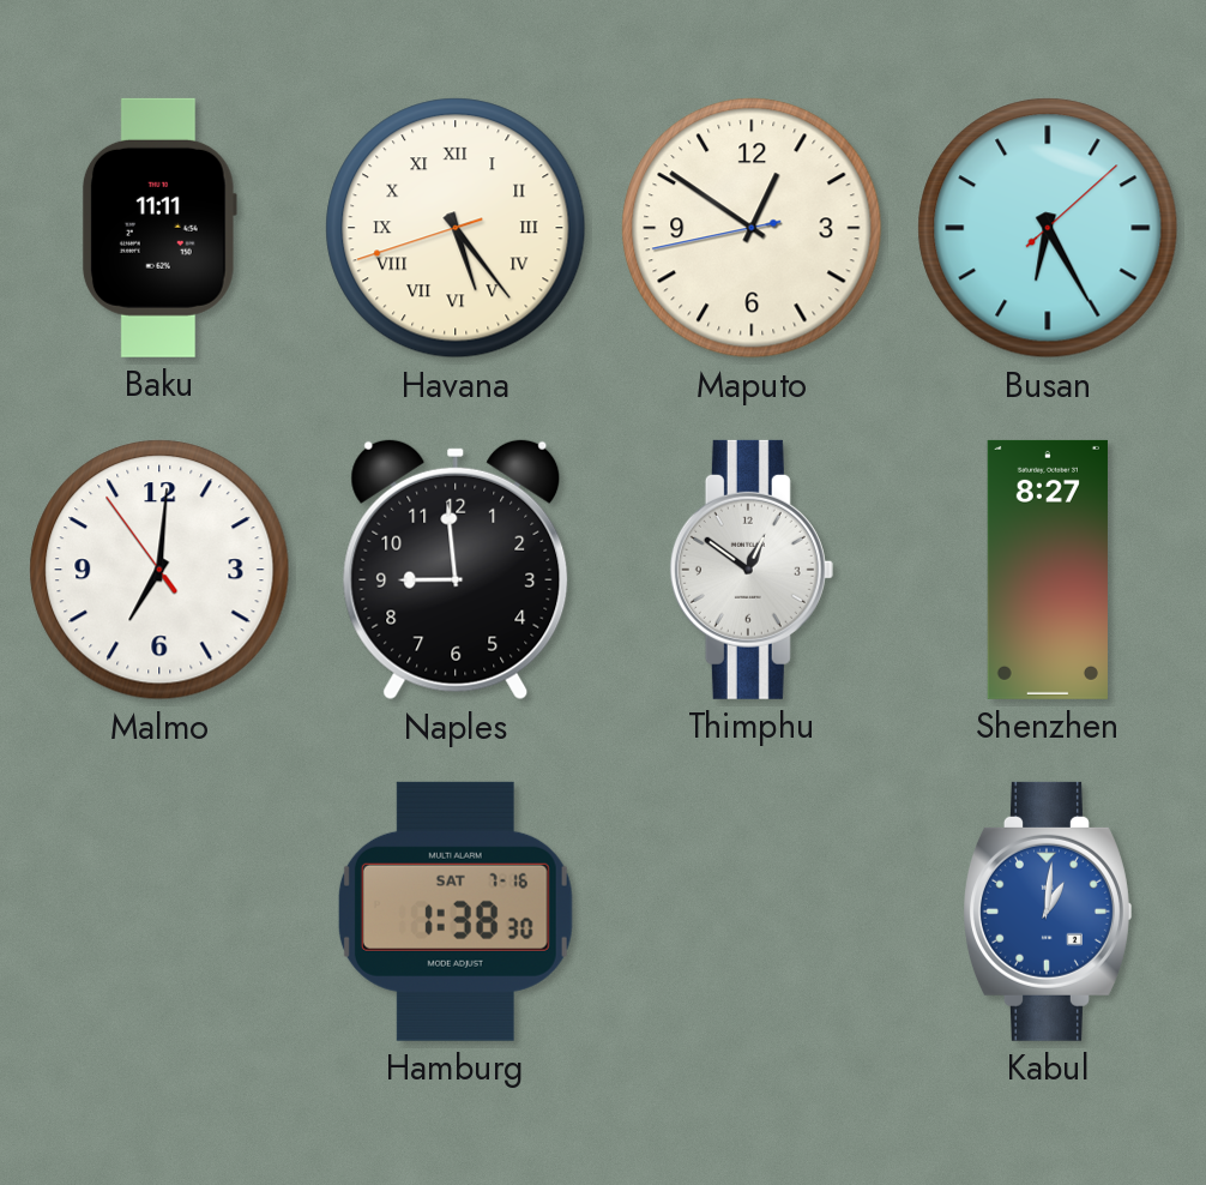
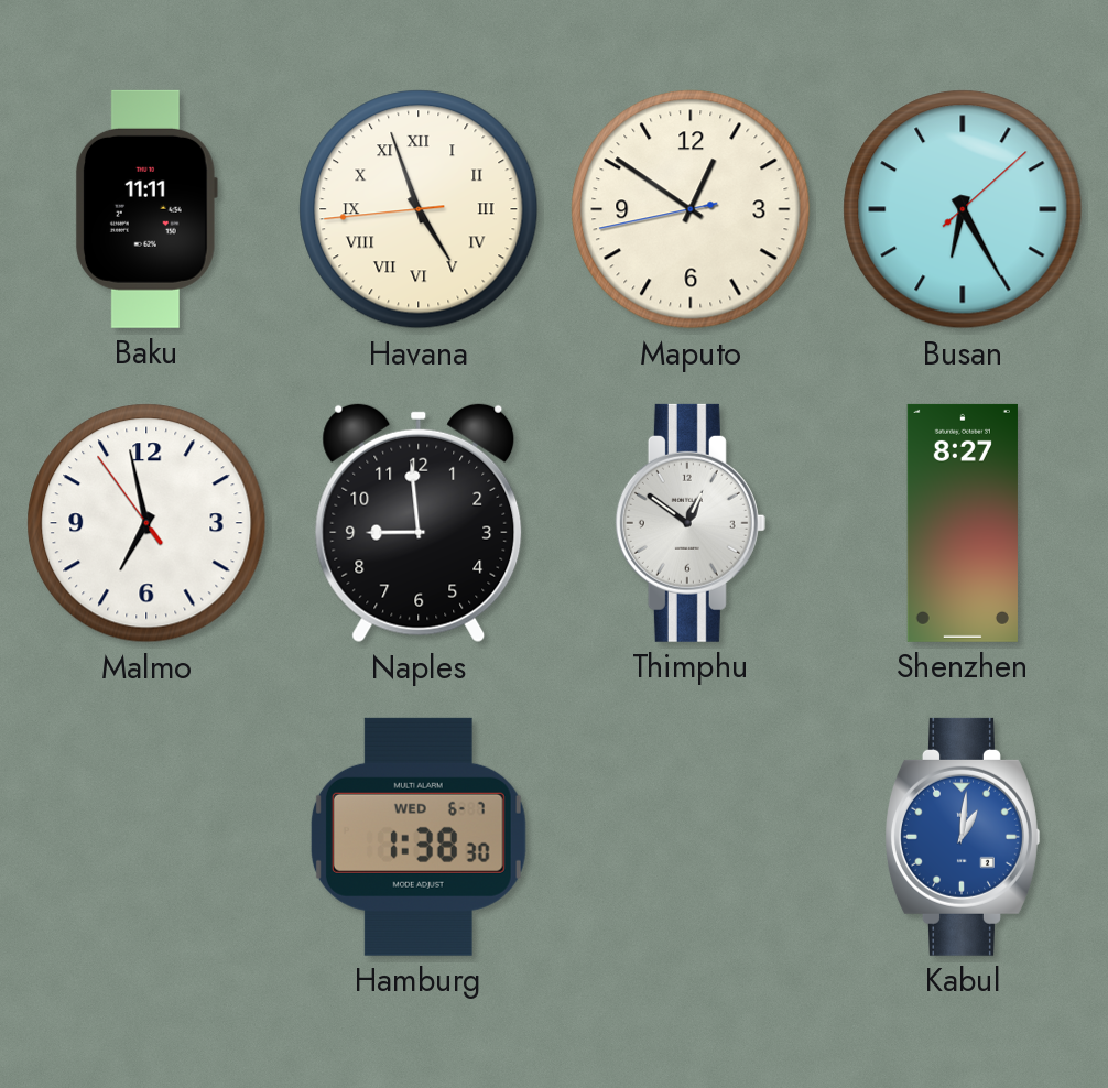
Havana: 5:23 -> 4:56
Malmo: 7:00 -> 6:57
Hamburg date: SAT 7-16 -> WED 6-7
